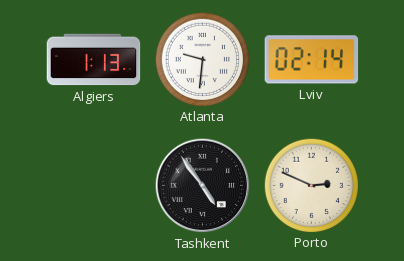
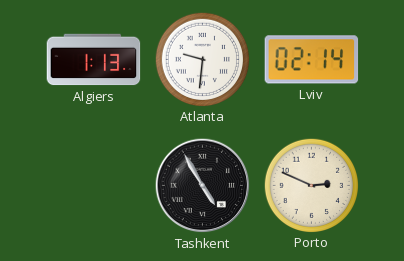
Tashkent: 4:54 -> 4:55
